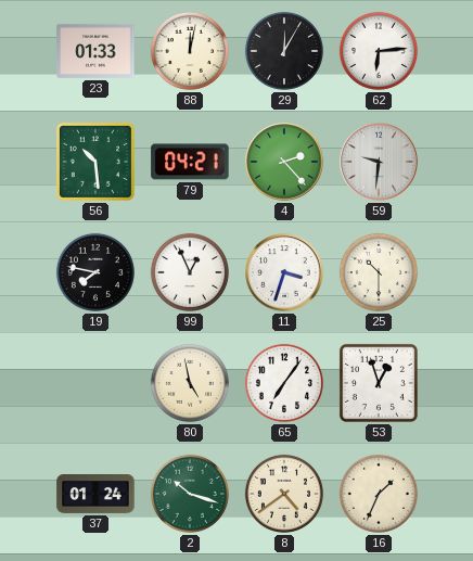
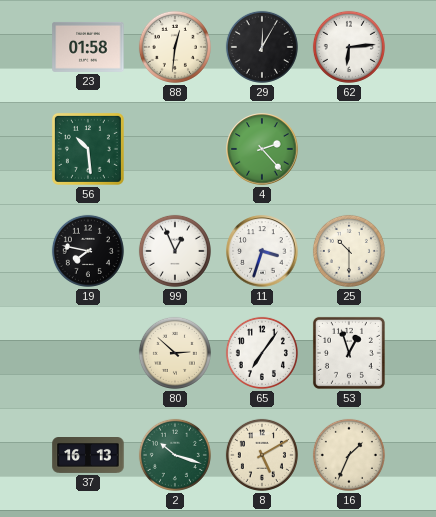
23: 01:33 -> 01:58
88: 12:02 -> 12:31
79: 04:21 -> none
59: 9:31 -> none
80: 4:58 -> 2:52
37: 01:24 -> 16:13
8: 4:39 -> 5:10
